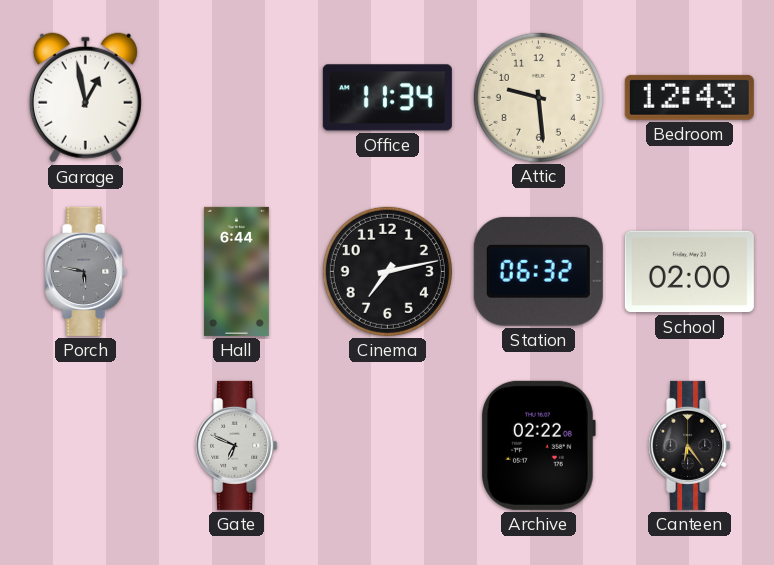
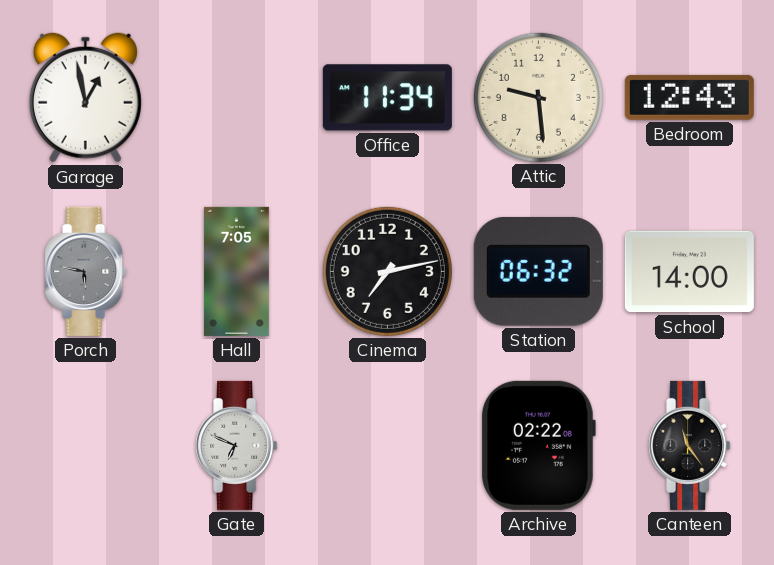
Hall: 6:44 -> 7:05
School: 02:00 -> 14:00
Canteen: 6:24 -> 11:24
